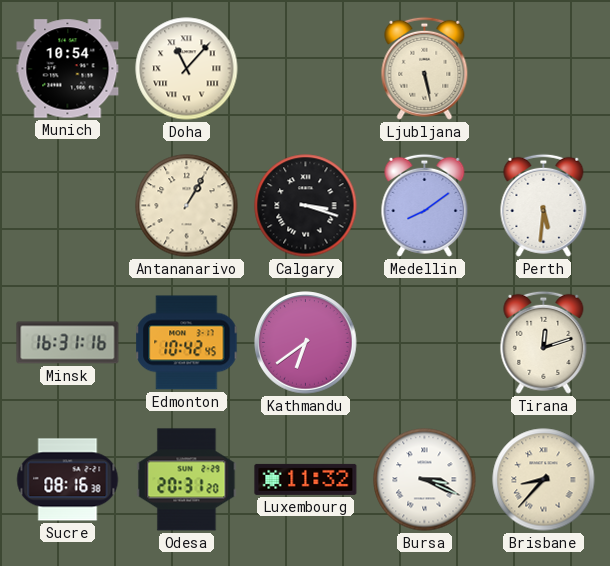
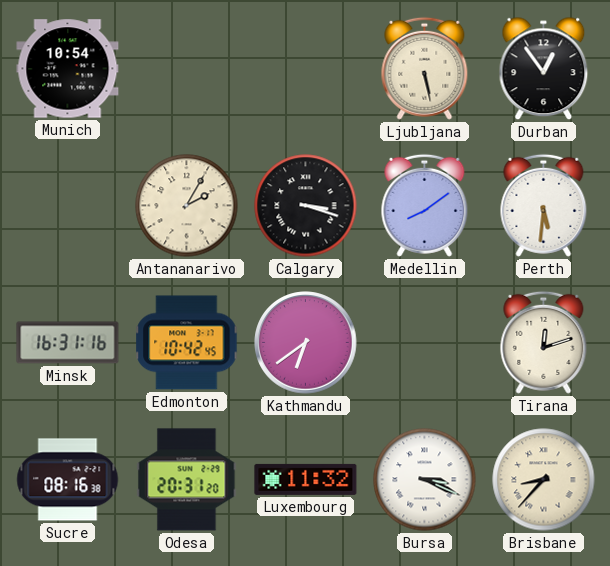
Doha: 11:07 -> none
Durban: none -> 12:54
Antananarivo: 1:05 -> 2:05
